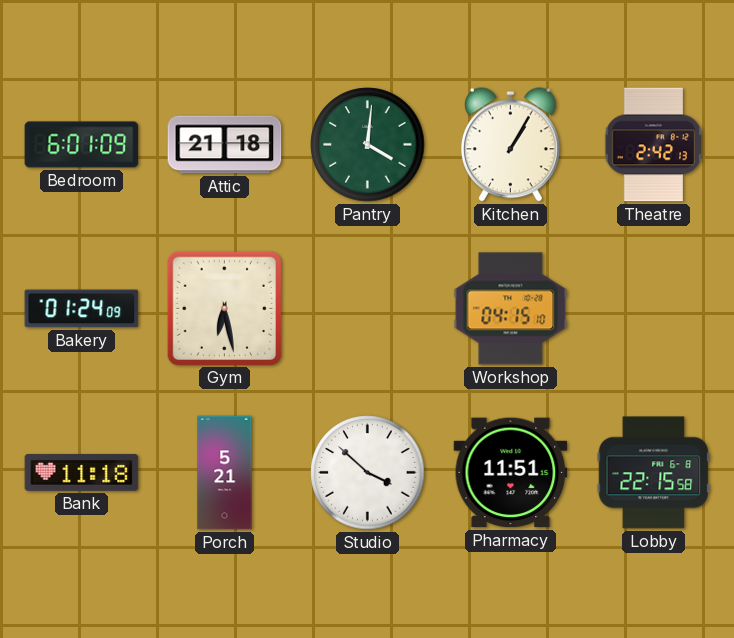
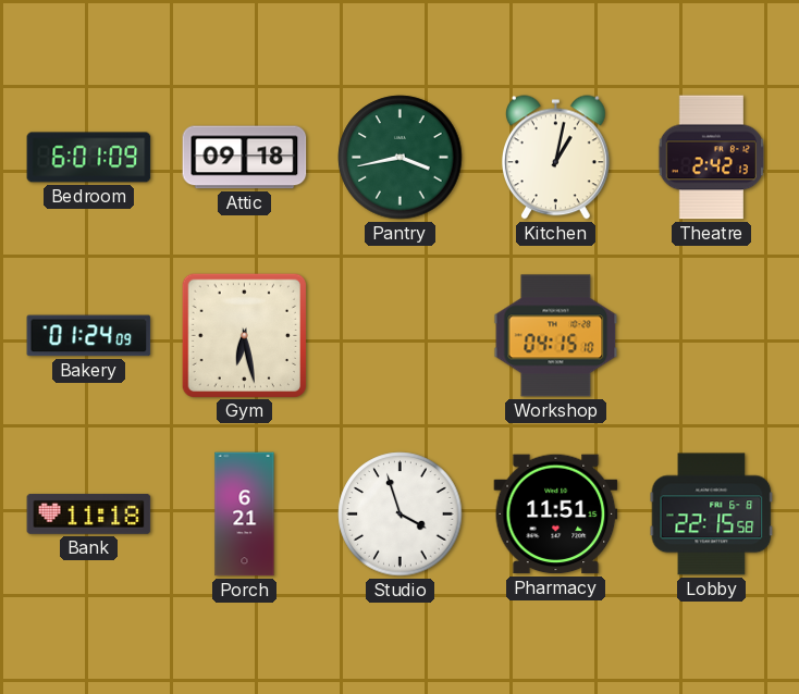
Attic: 21:18 -> 09:18
Pantry: 4:01 -> 3:43
Kitchen: 1:05 -> 1:02
Porch: 5:21 -> 6:21
Studio: 3:52 -> 3:57
